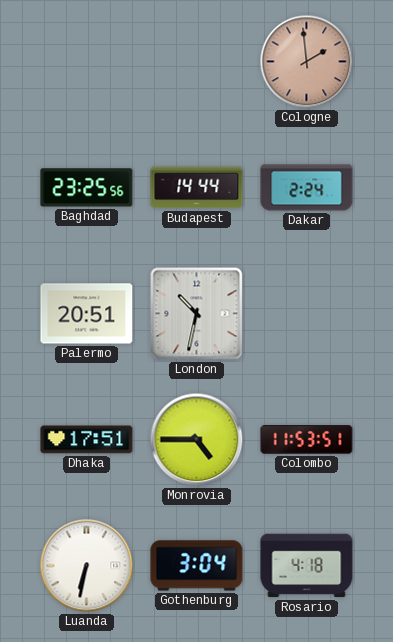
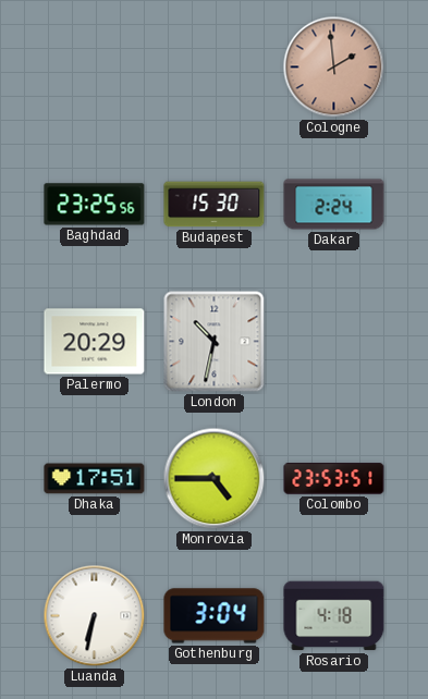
Budapest: 14:44 -> 15:30
Palermo: 20:51 -> 20:29
Colombo: 11:53 -> 23:53
